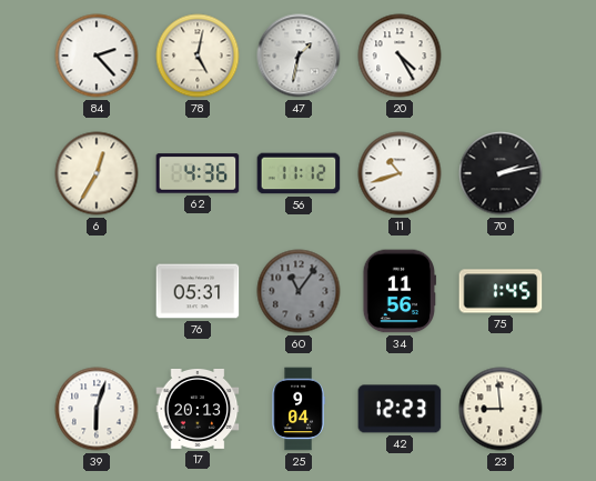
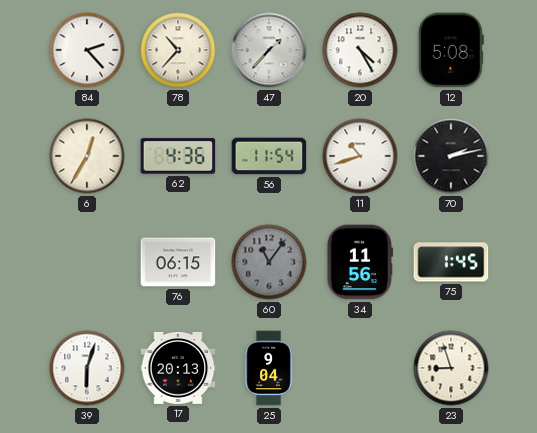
78: 5:02 -> 10:37
47: 1:32 -> 1:37
12: none -> 5:08
56: 11:12 -> 11:54
76: 05:31 -> 06:15
42: 12:23 -> none
23: 8:59 -> 8:57
